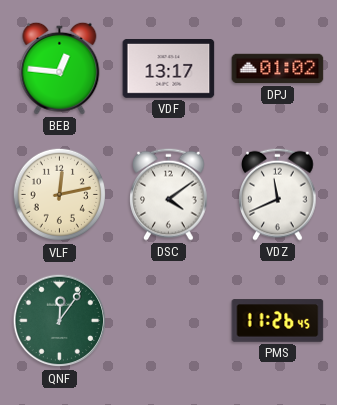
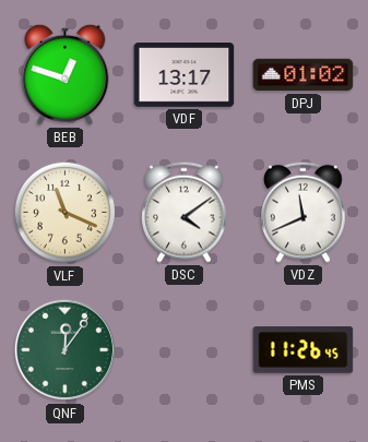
BEB: 12:46 -> 12:48
VLF: 12:13 -> 11:19
